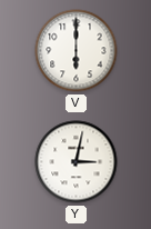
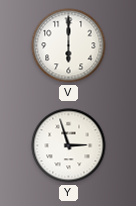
Y: 3:02 -> 2:57
